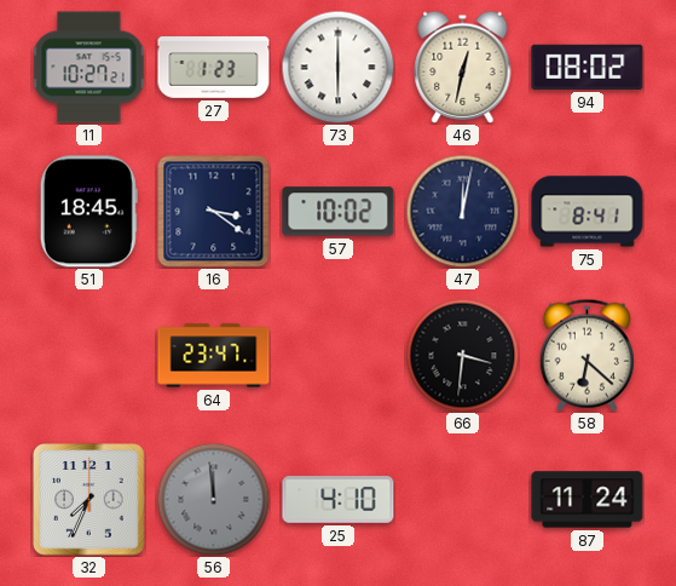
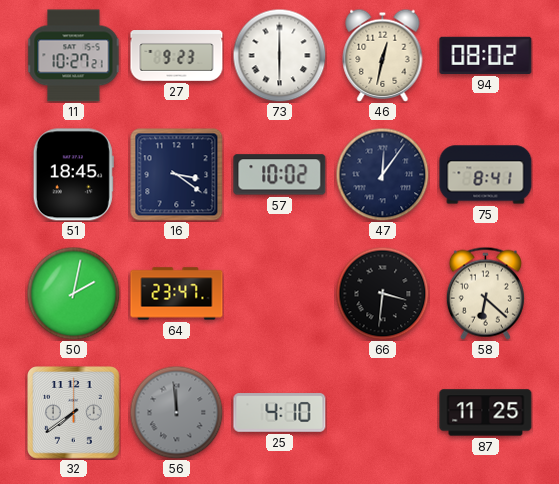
27: 1:23 -> 9:23
47: 12:02 -> 12:06
50: none -> 2:02
32: 7:34 -> 7:39
87: 11:24 -> 11:25
